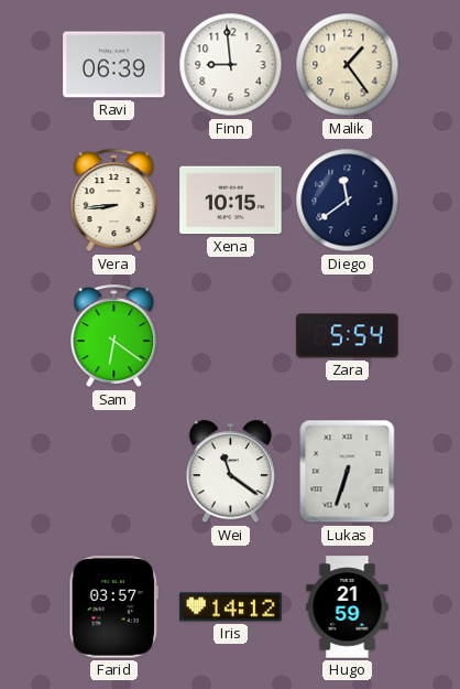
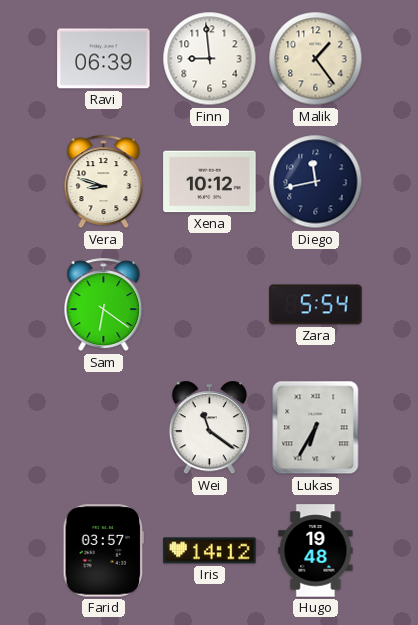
Vera: 8:44 -> 8:48
Xena: 10:15 -> 10:12
Diego: 11:39 -> 11:43
Lukas: 6:33 -> 6:35
Hugo: 21:59 -> 19:48
